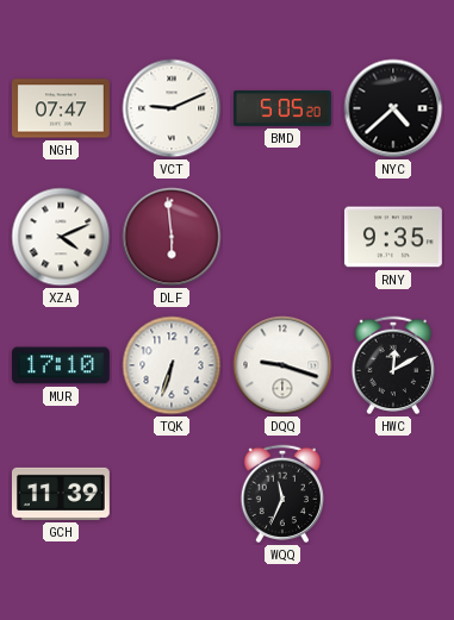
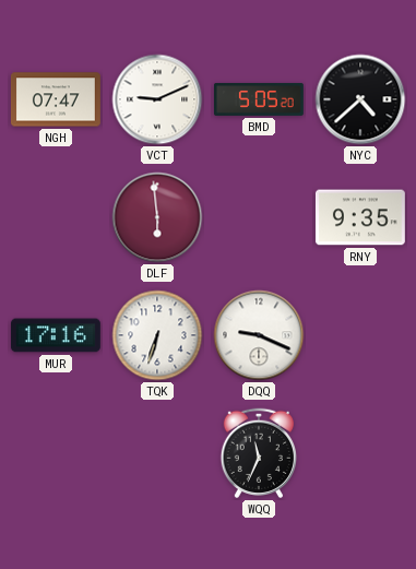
XZA: 4:11 -> none
MUR: 17:10 -> 17:16
DQQ: 9:18 -> 9:19
HWC: 12:10 -> none
GCH: 11:39 -> none
